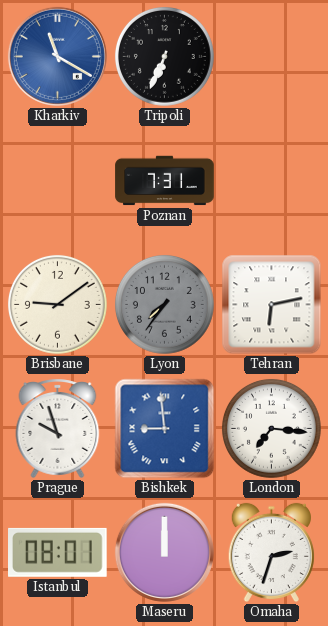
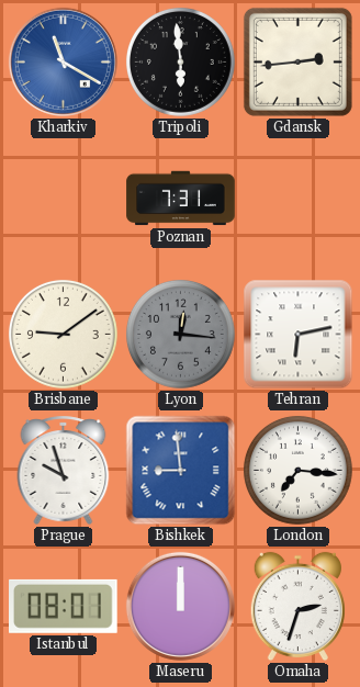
Tripoli: 6:34 -> 5:59
Gdansk: none -> 2:44
Lyon: 7:36 -> 12:16
